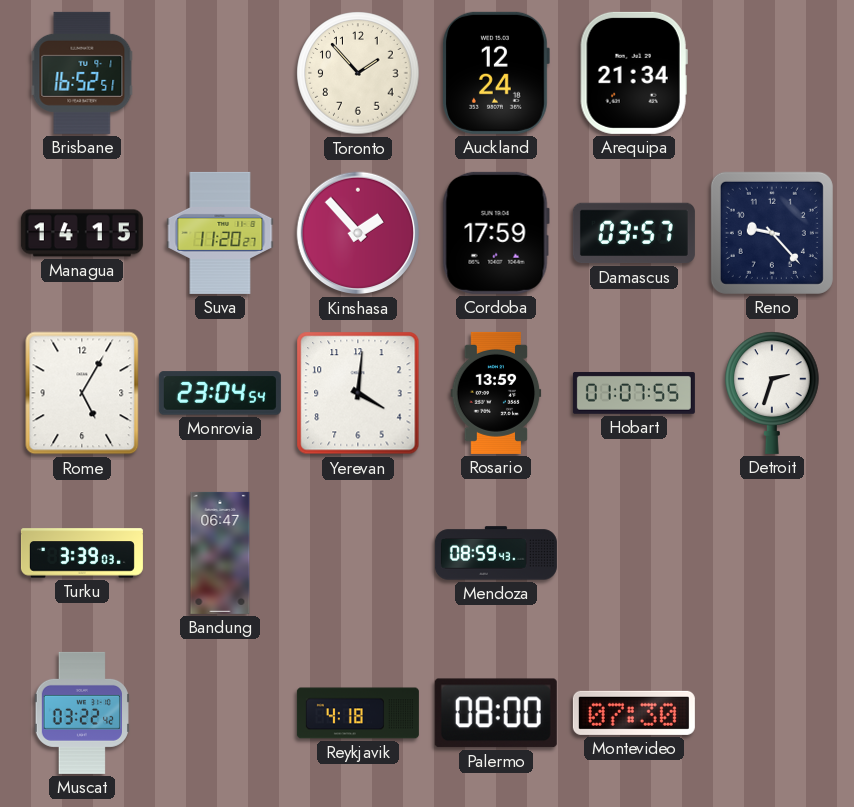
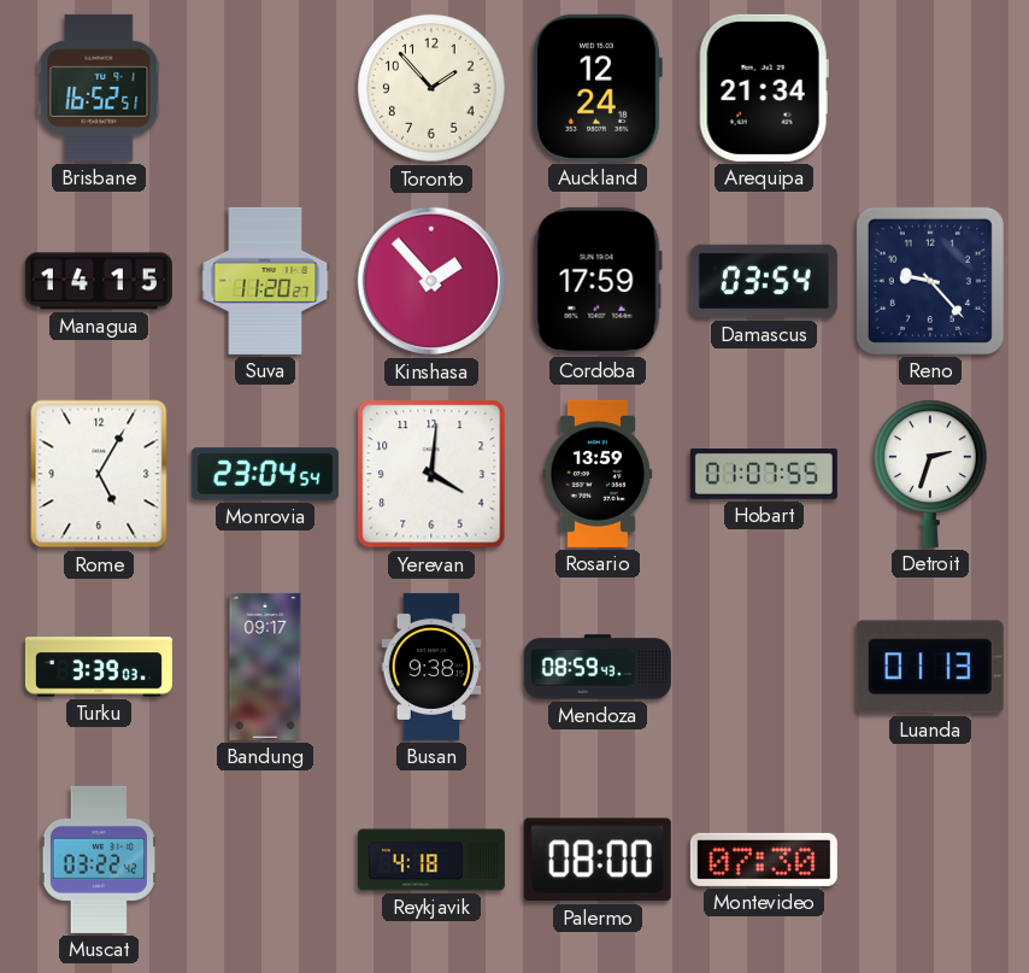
Damascus: 03:57 -> 03:54
Bandung: 06:47 -> 09:17
Busan: none -> 9:38
Luanda: none -> 01:13
